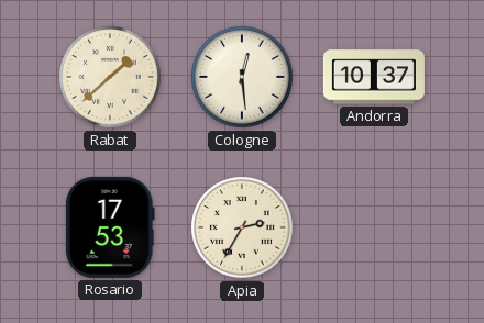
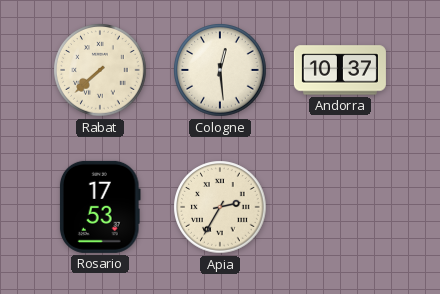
Rabat: 1:38 -> 7:38
